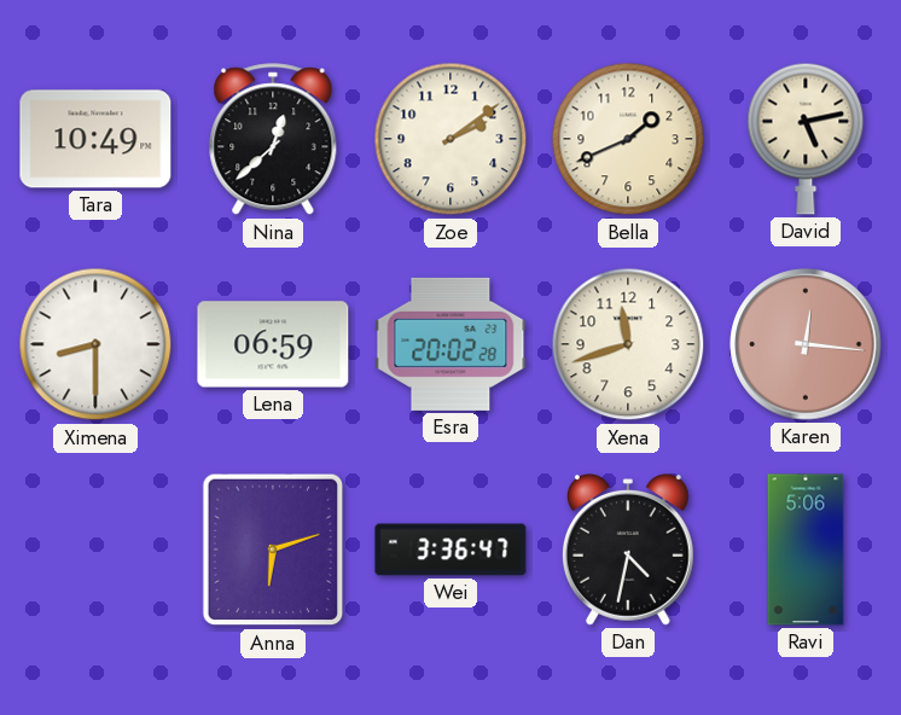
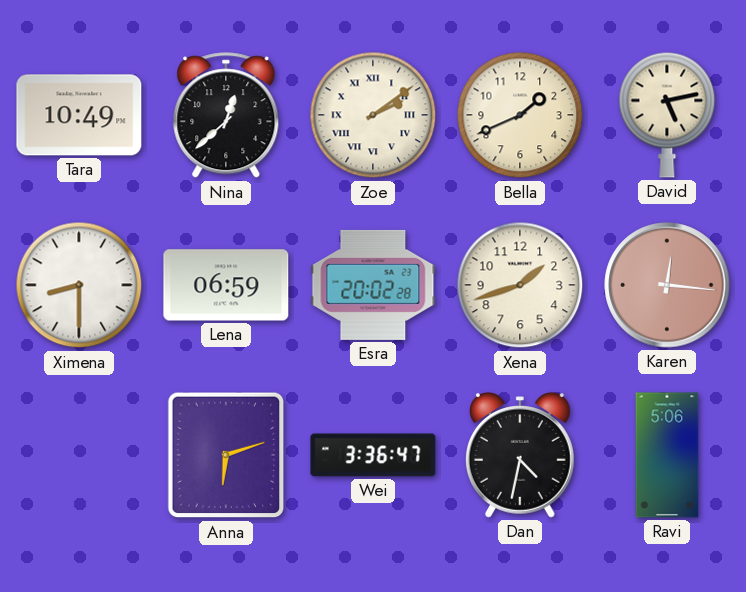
Zoe numerals: Arabic -> Roman
Xena: 11:42 -> 1:42
